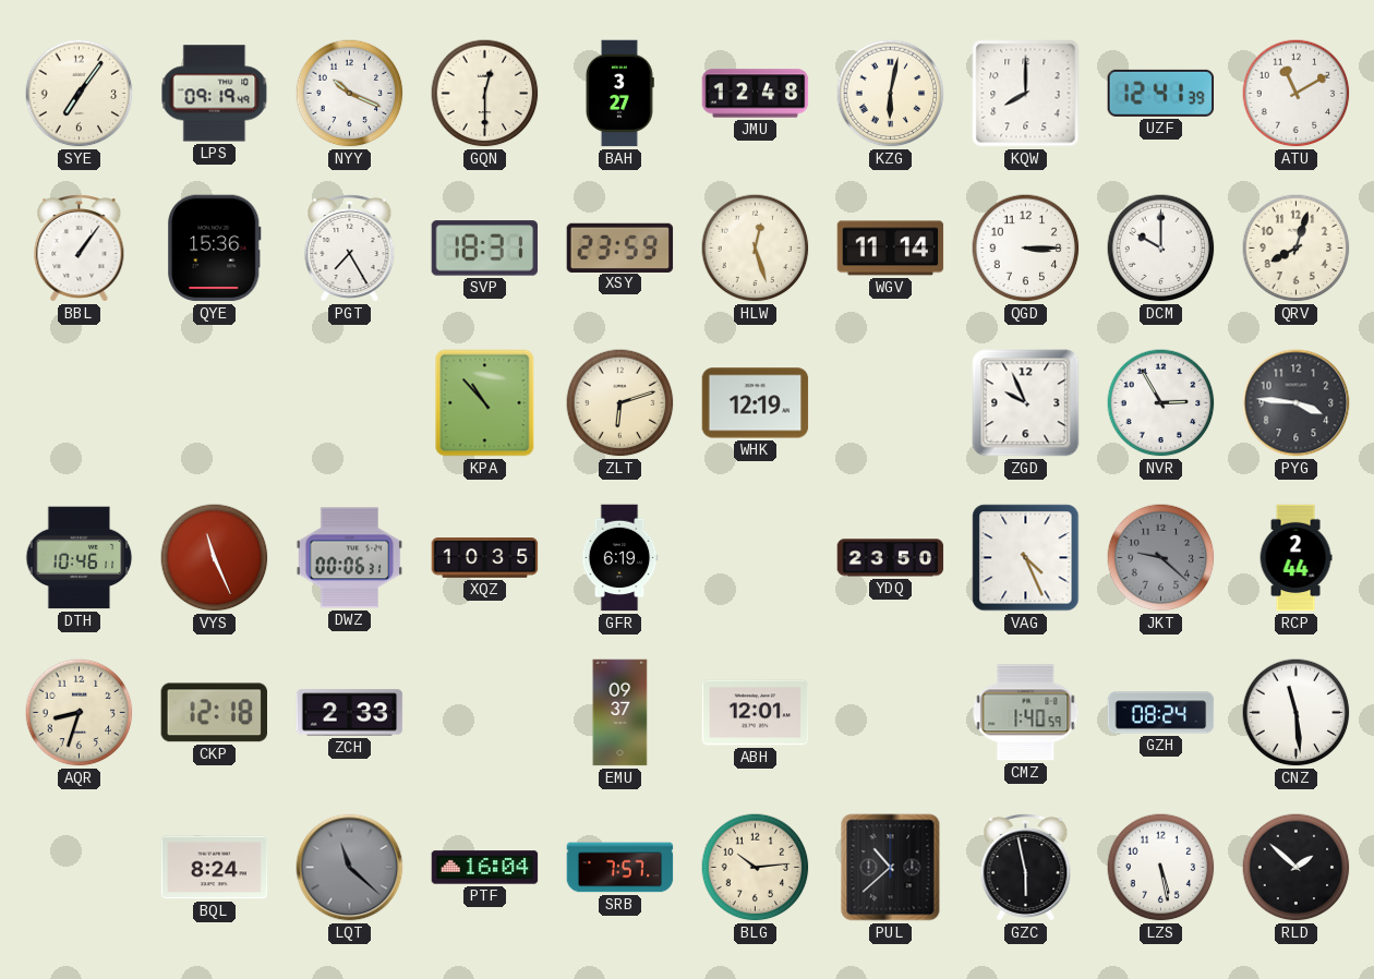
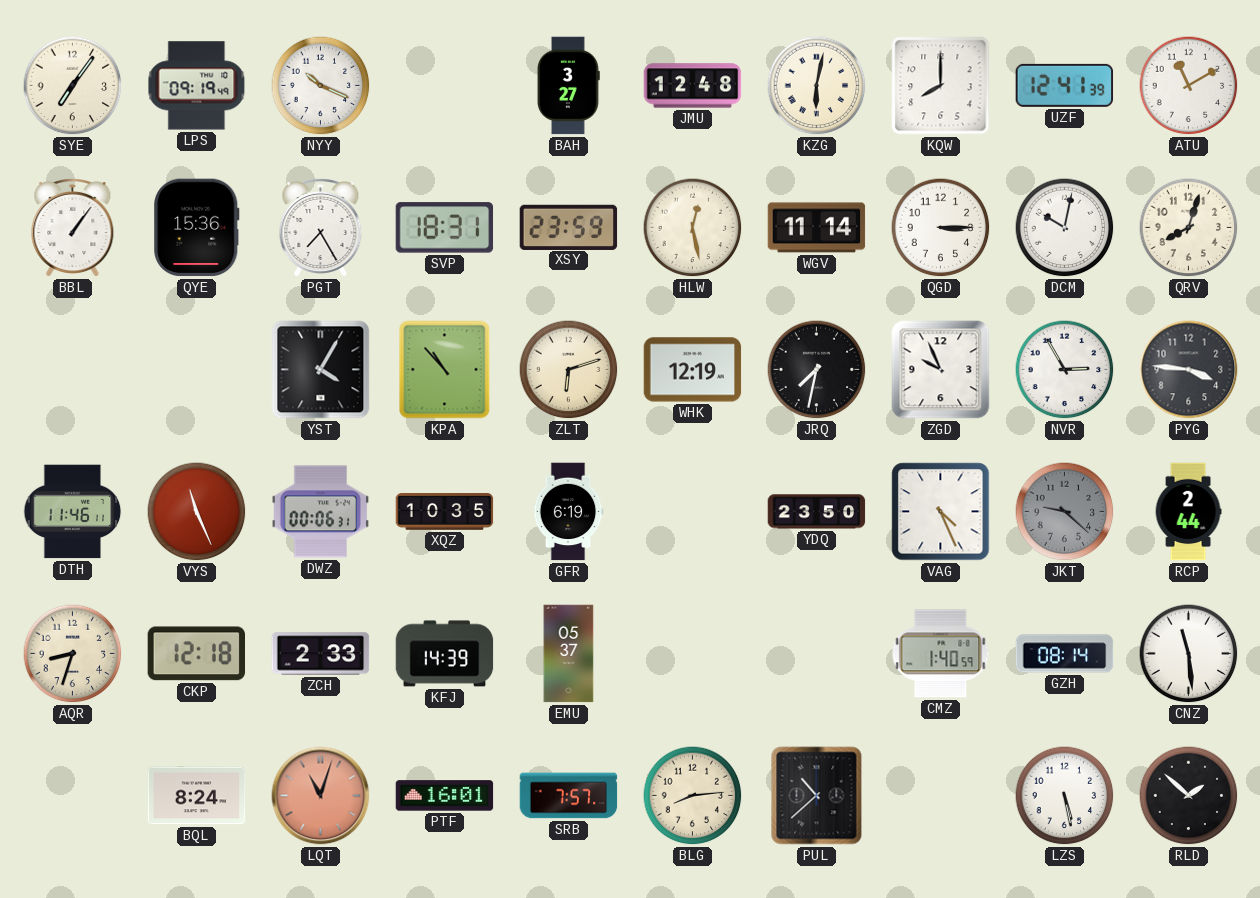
GQN: 12:30 -> none
HLW: 12:27 -> 12:28
DCM: 10:00 -> 10:02
YST: none -> 4:05
JRQ: none -> 7:32
DTH: 10:46 -> 11:46
KFJ: none -> 14:39
EMU: 09:37 -> 05:37
ABH: 12:01 -> none
GZH: 08:24 -> 08:14
LQT: 11:22 -> 11:03
LQT dial: grey -> salmon
PTF: 16:04 -> 16:01
BLG: 10:14 -> 8:14
GZC: 5:58 -> none
